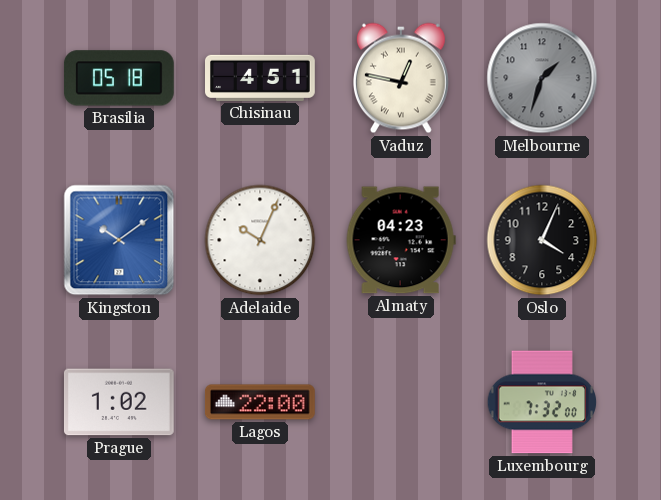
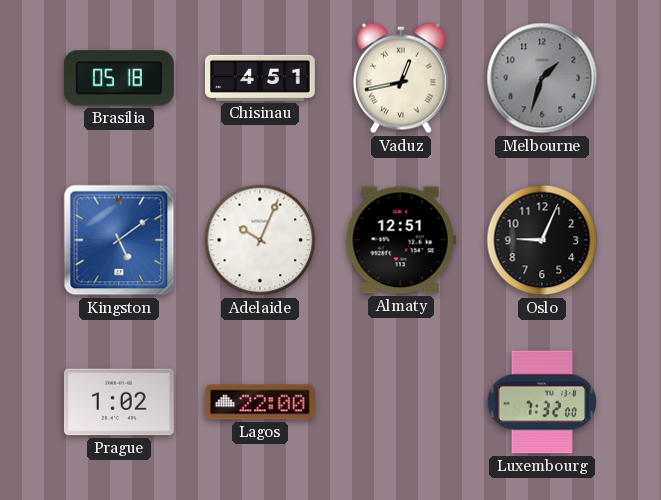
Vaduz: 12:47 -> 12:43
Kingston: 10:09 -> 5:09
Almaty: 04:23 -> 12:51
Oslo: 4:04 -> 9:04
